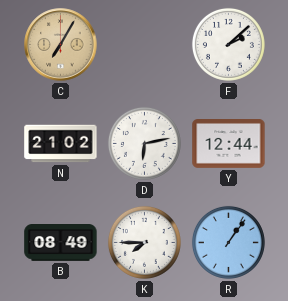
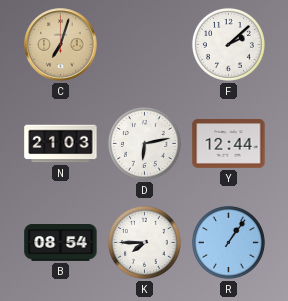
C: 7:05 -> 7:03
N: 21:02 -> 21:03
B: 08:49 -> 08:54
